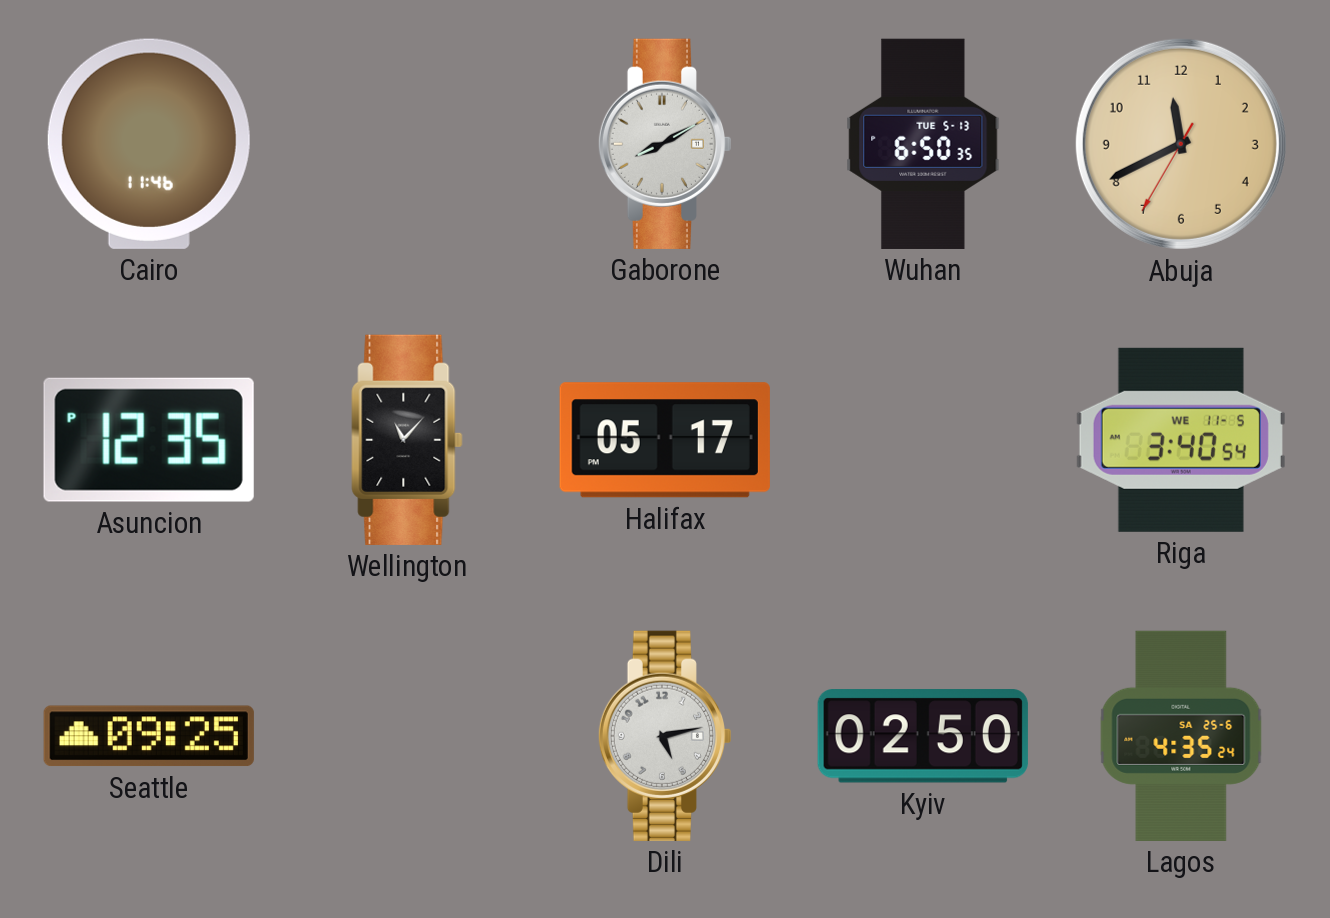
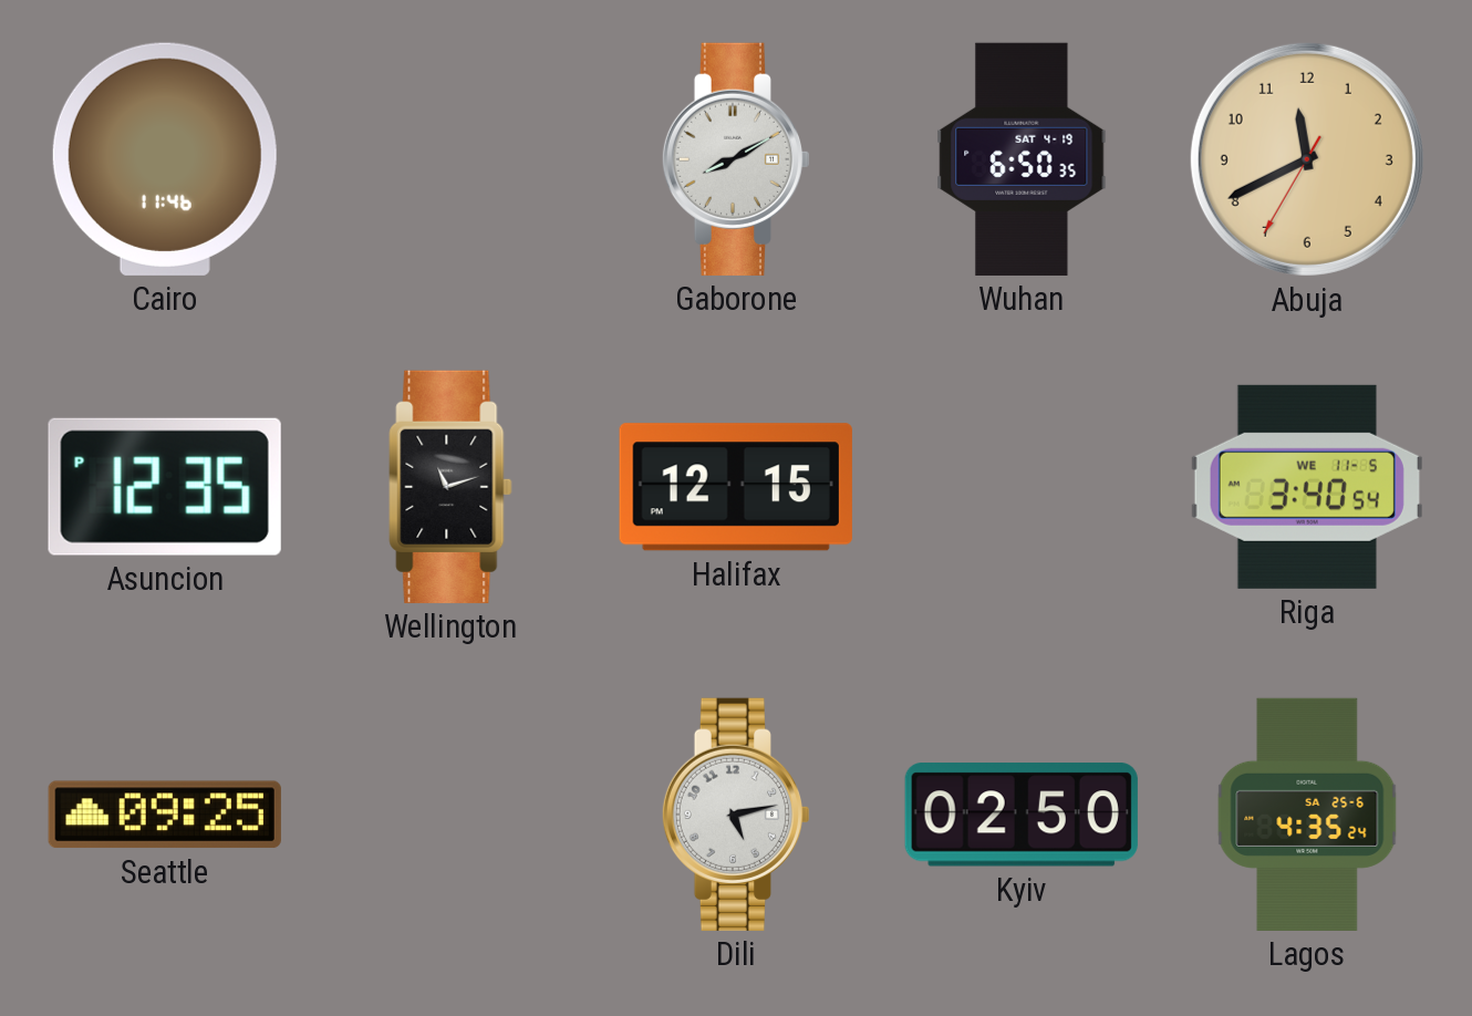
Wuhan date: TUE 5-13 -> SAT 4-19
Wellington: 11:07 -> 11:12
Halifax: 05:17 -> 12:15
